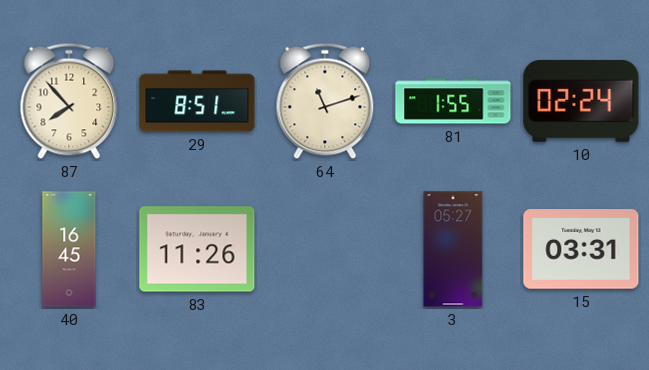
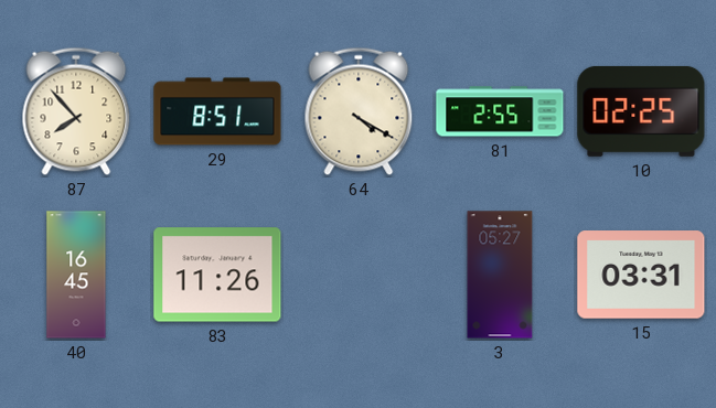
64: 11:12 -> 4:20
81: 1:55 -> 2:55
10: 02:24 -> 02:25
